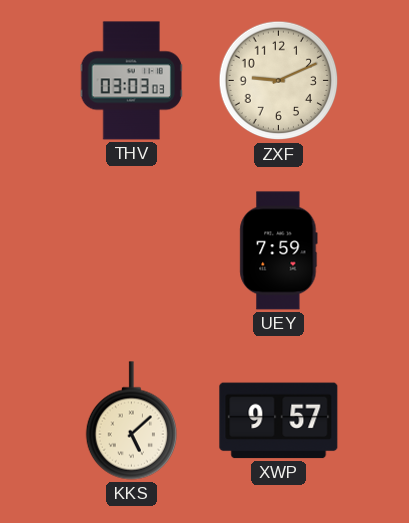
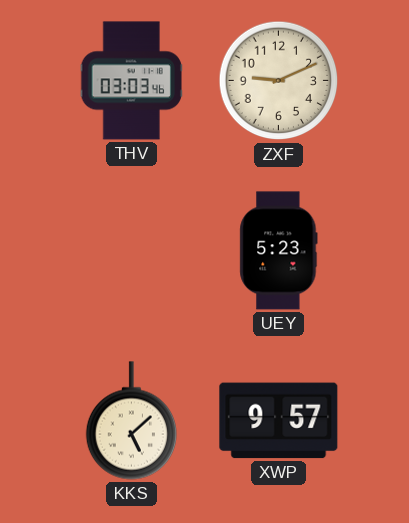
THV: 03:03:03 -> 03:03:46
UEY: 7:59 -> 5:23
